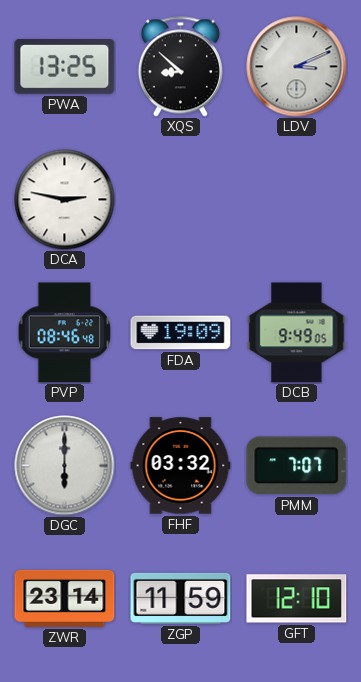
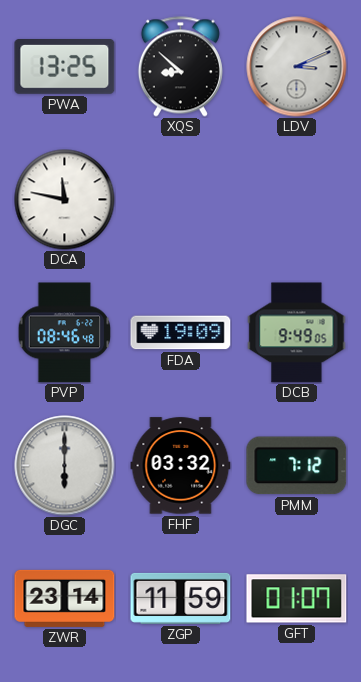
DCA: 2:47 -> 11:47
PMM: 7:07 -> 7:12
GFT: 12:10 -> 01:07
